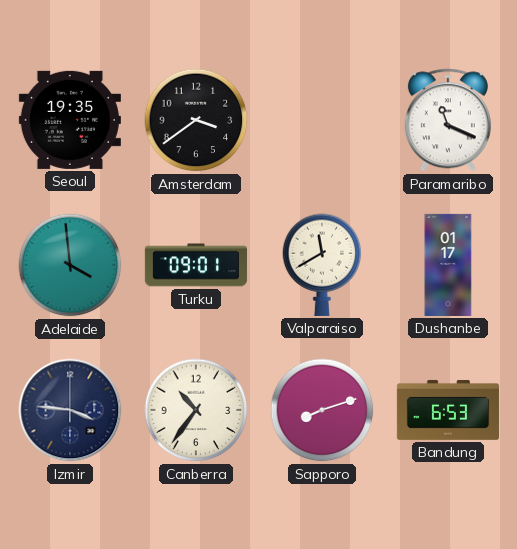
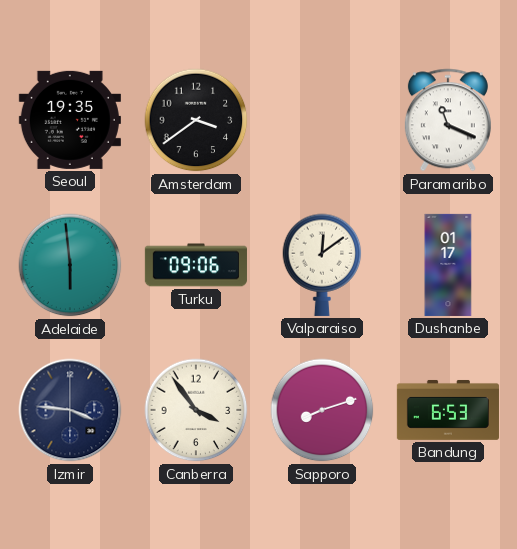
Adelaide: 3:59 -> 5:59
Turku: 09:01 -> 09:06
Valparaiso: 11:40 -> 12:09
Canberra: 10:36 -> 3:54
